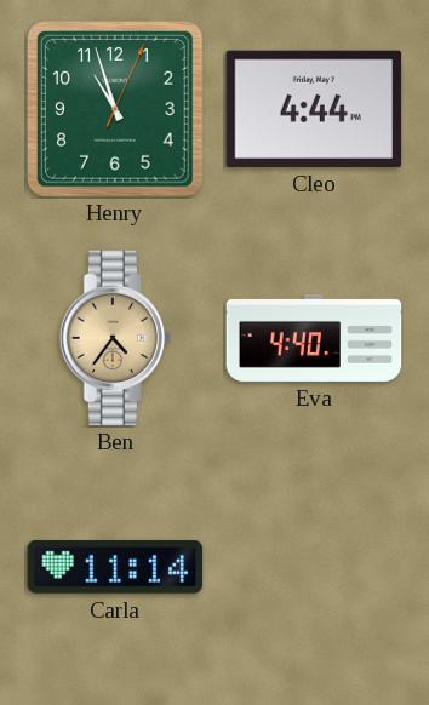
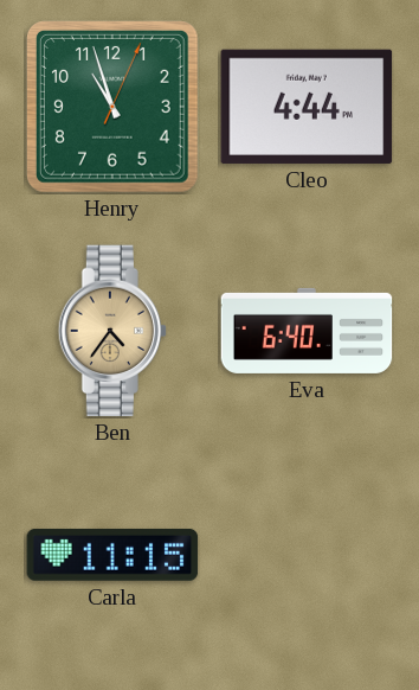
Eva: 4:40 -> 6:40
Carla: 11:14 -> 11:15
